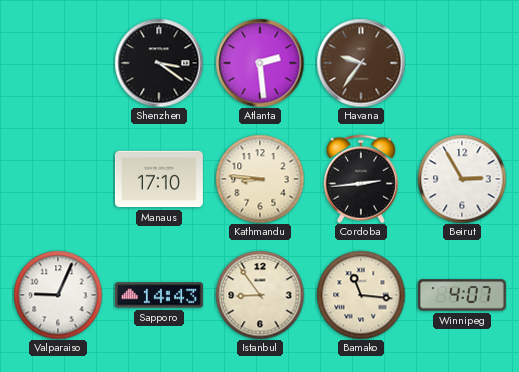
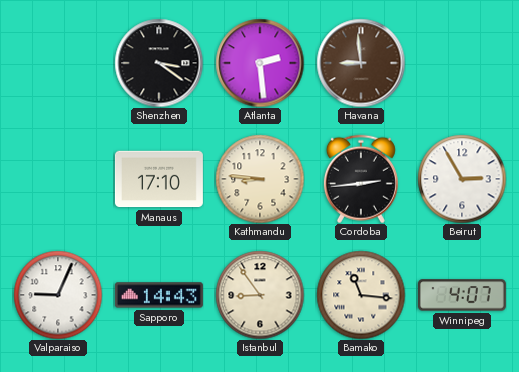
Havana: 9:36 -> 8:59
